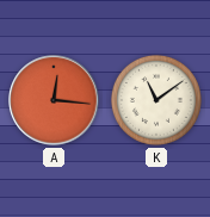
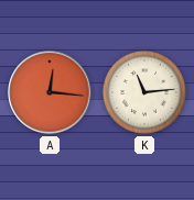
K: 11:09 -> 11:14
